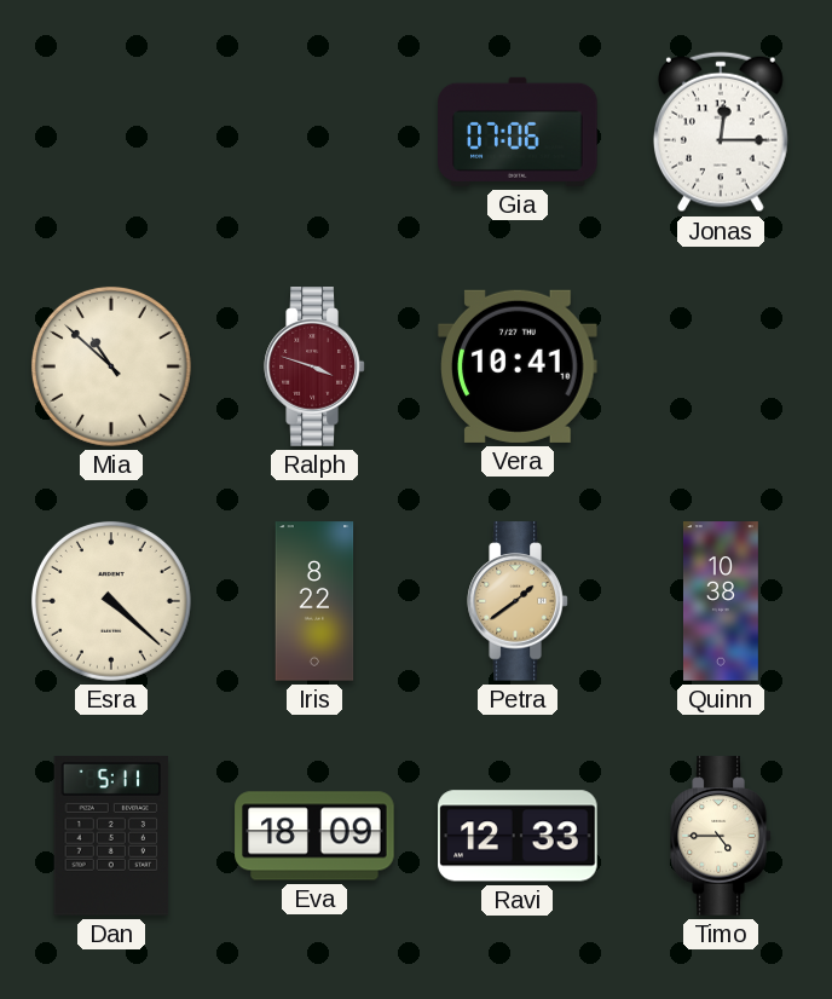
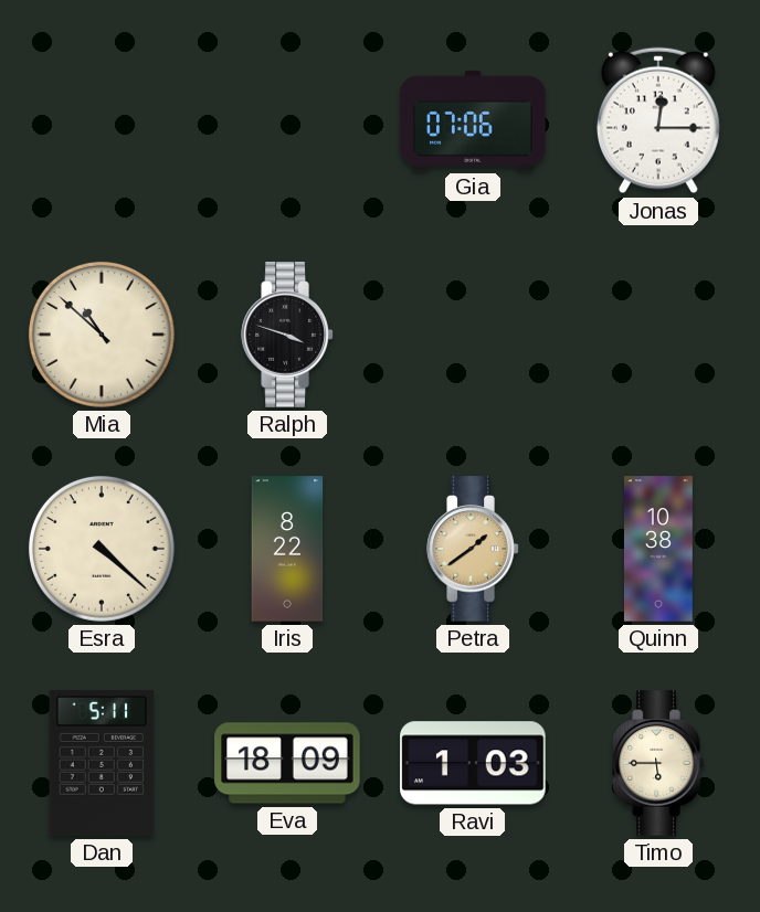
Ralph dial: burgundy -> black
Vera: 10:41 -> none
Ravi: 12:33 -> 1:03
Timo: 4:45 -> 5:45
